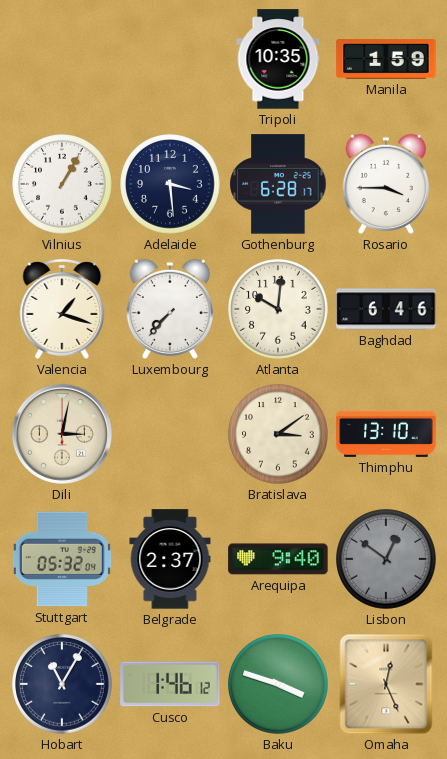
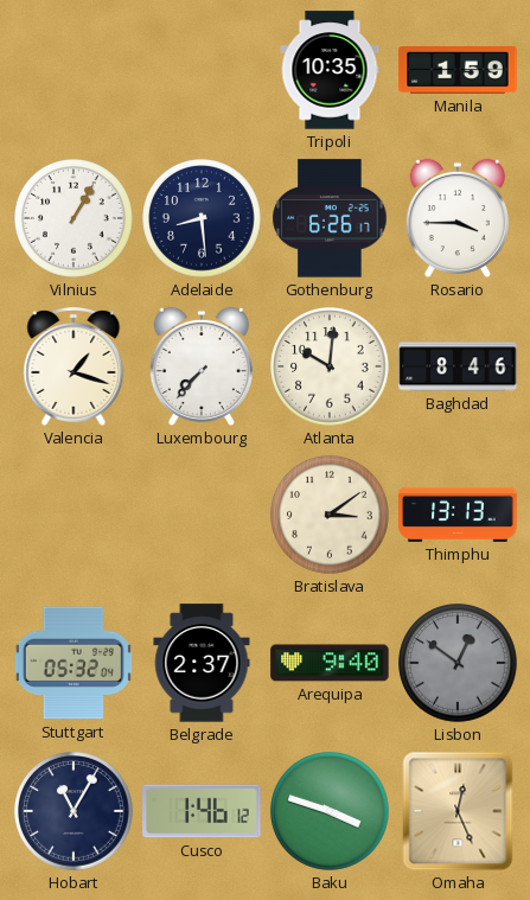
Adelaide: 3:29 -> 8:29
Gothenburg: 6:28 -> 6:26
Baghdad: 6:46 -> 8:46
Dili: 3:02 -> none
Thimphu: 13:10 -> 13:13
